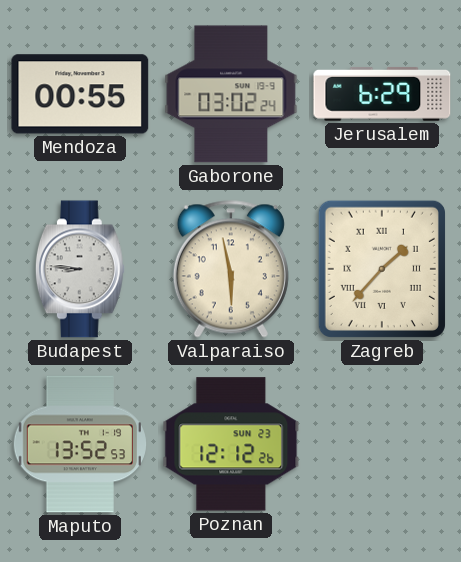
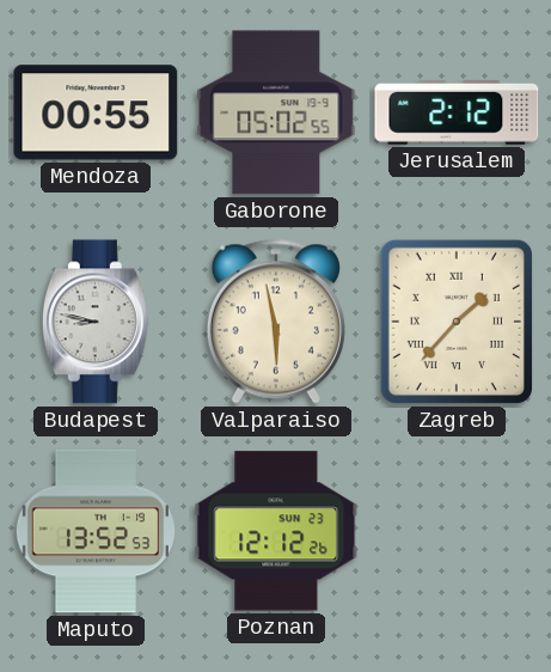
Gaborone: 03:02 -> 05:02
Jerusalem: 6:29 -> 2:12
Budapest: 8:46 -> 8:47
